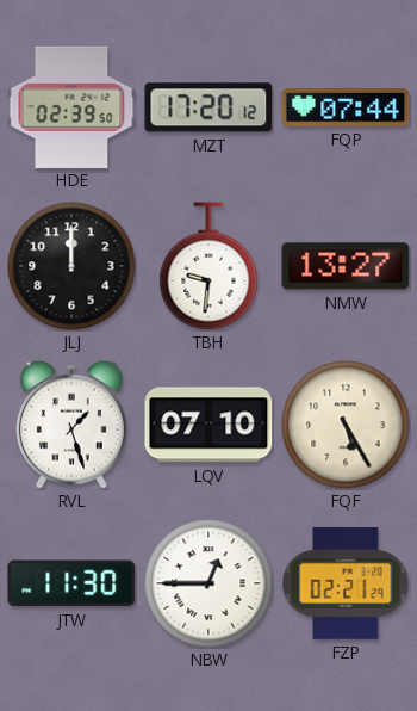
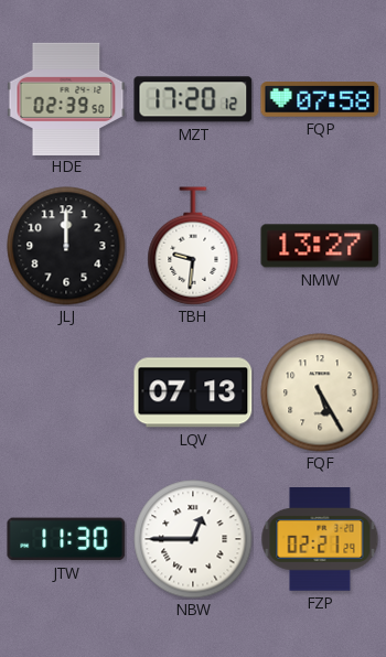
FQP: 07:44 -> 07:58
RVL: 1:27 -> none
LQV: 07:10 -> 07:13
